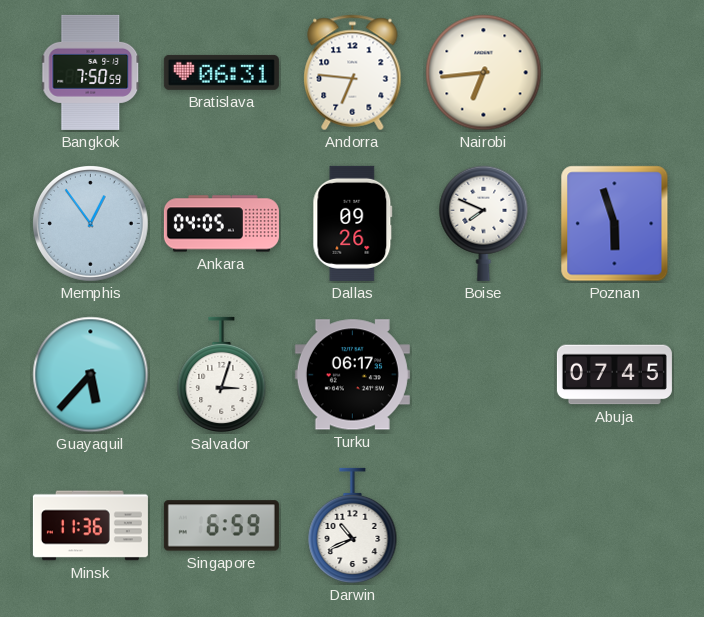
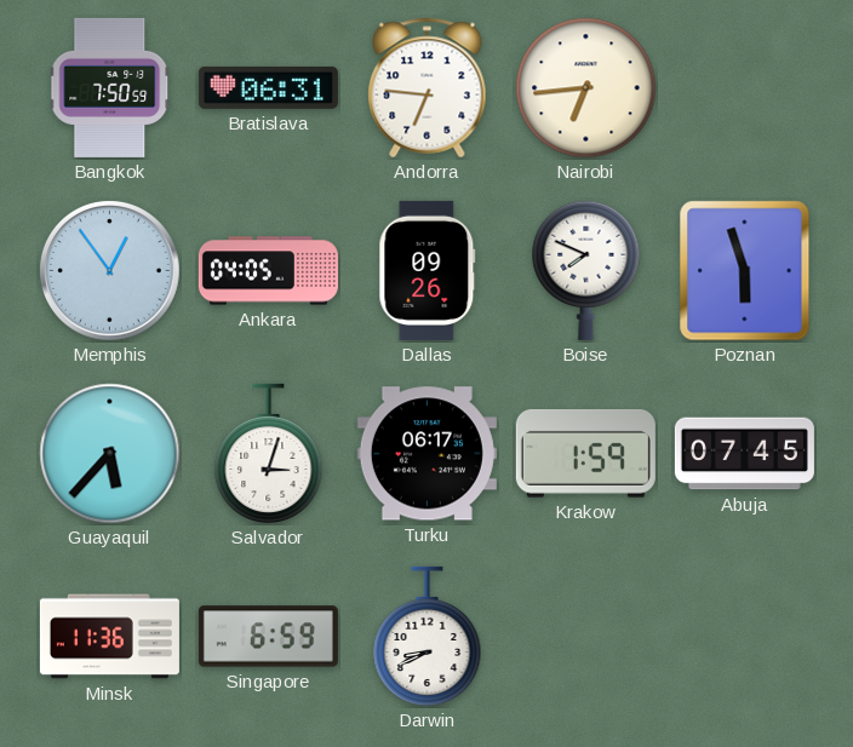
Krakow: none -> 1:59
Darwin: 10:41 -> 8:41
